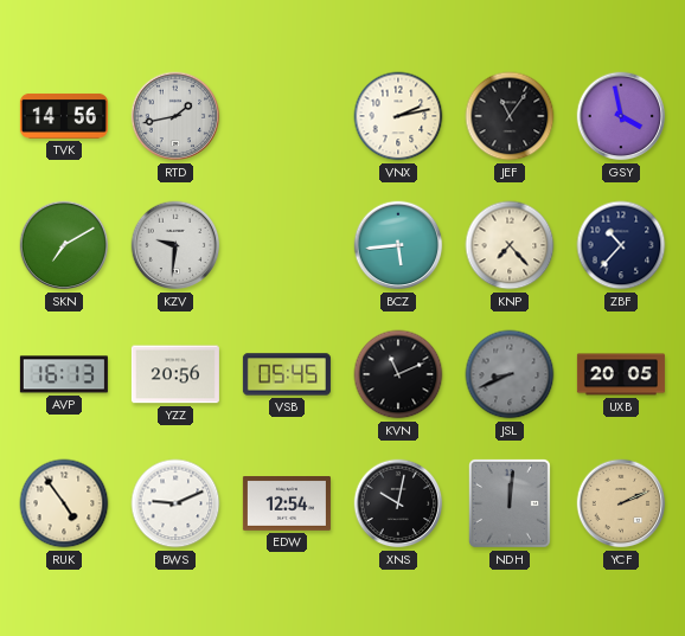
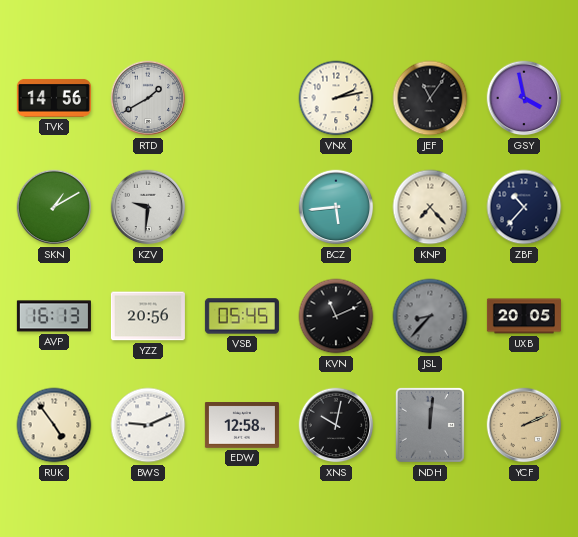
RTD: 1:43 -> 1:40
SKN: 7:10 -> 1:10
JSL: 8:41 -> 8:37
EDW: 12:54 -> 12:58
